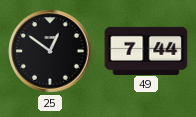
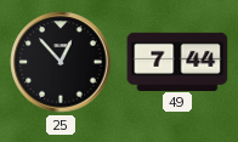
25: 12:51 -> 12:53
